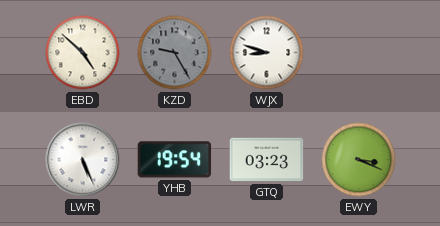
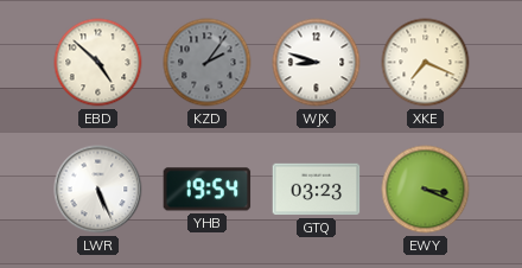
KZD: 9:25 -> 2:06
XKE: none -> 7:19
